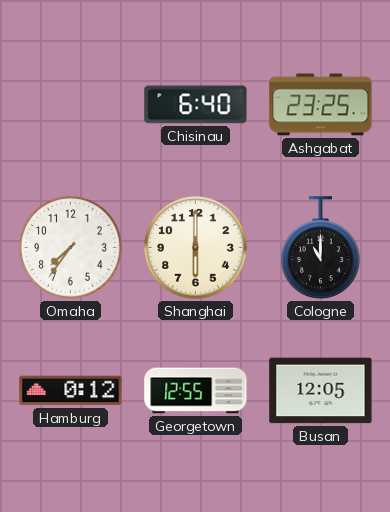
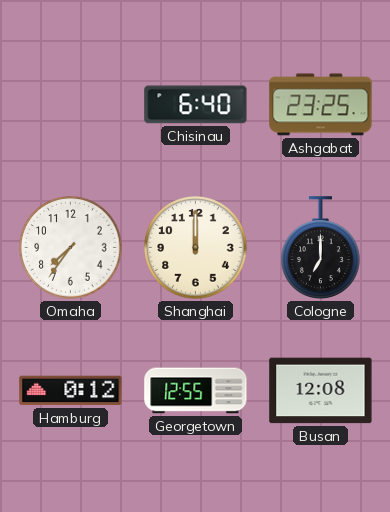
Shanghai: 6:00 -> 12:00
Cologne: 11:00 -> 7:00
Busan: 12:05 -> 12:08
